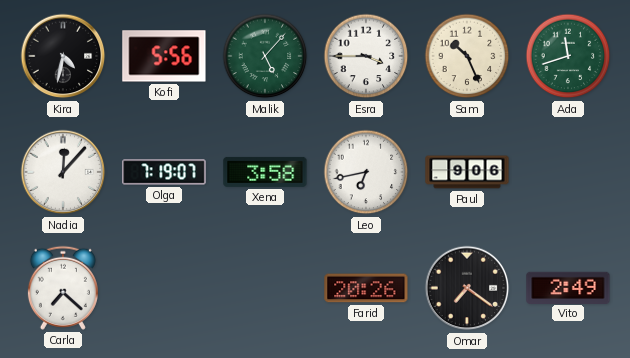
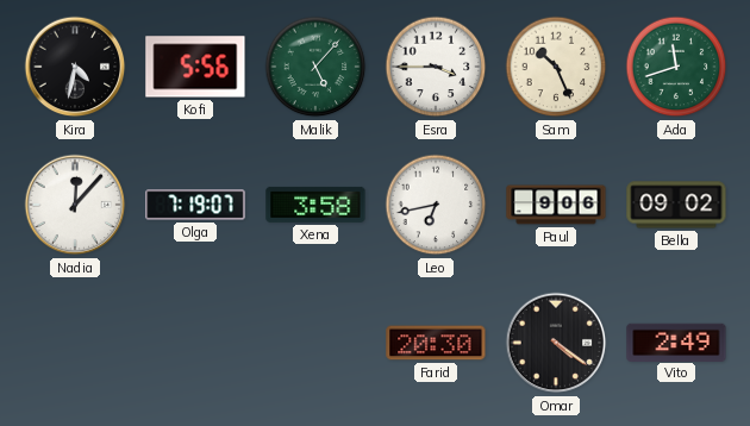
Bella: none -> 09:02
Carla: 7:22 -> none
Farid: 20:26 -> 20:30
Omar: 7:21 -> 4:21
